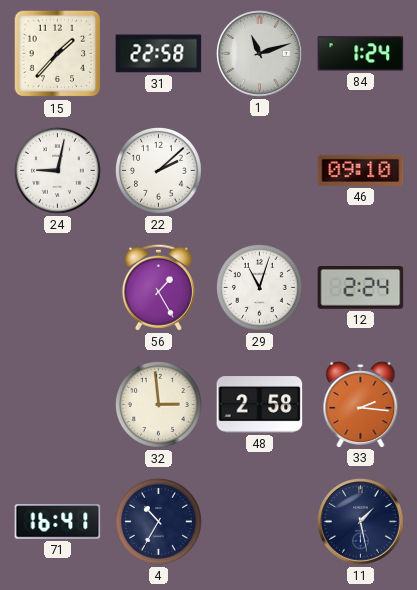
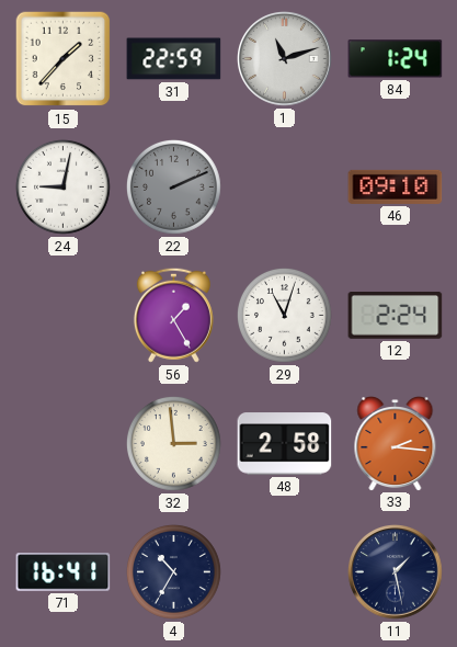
31: 22:58 -> 22:59
22: 2:08 -> 2:11
22 dial: white -> grey
